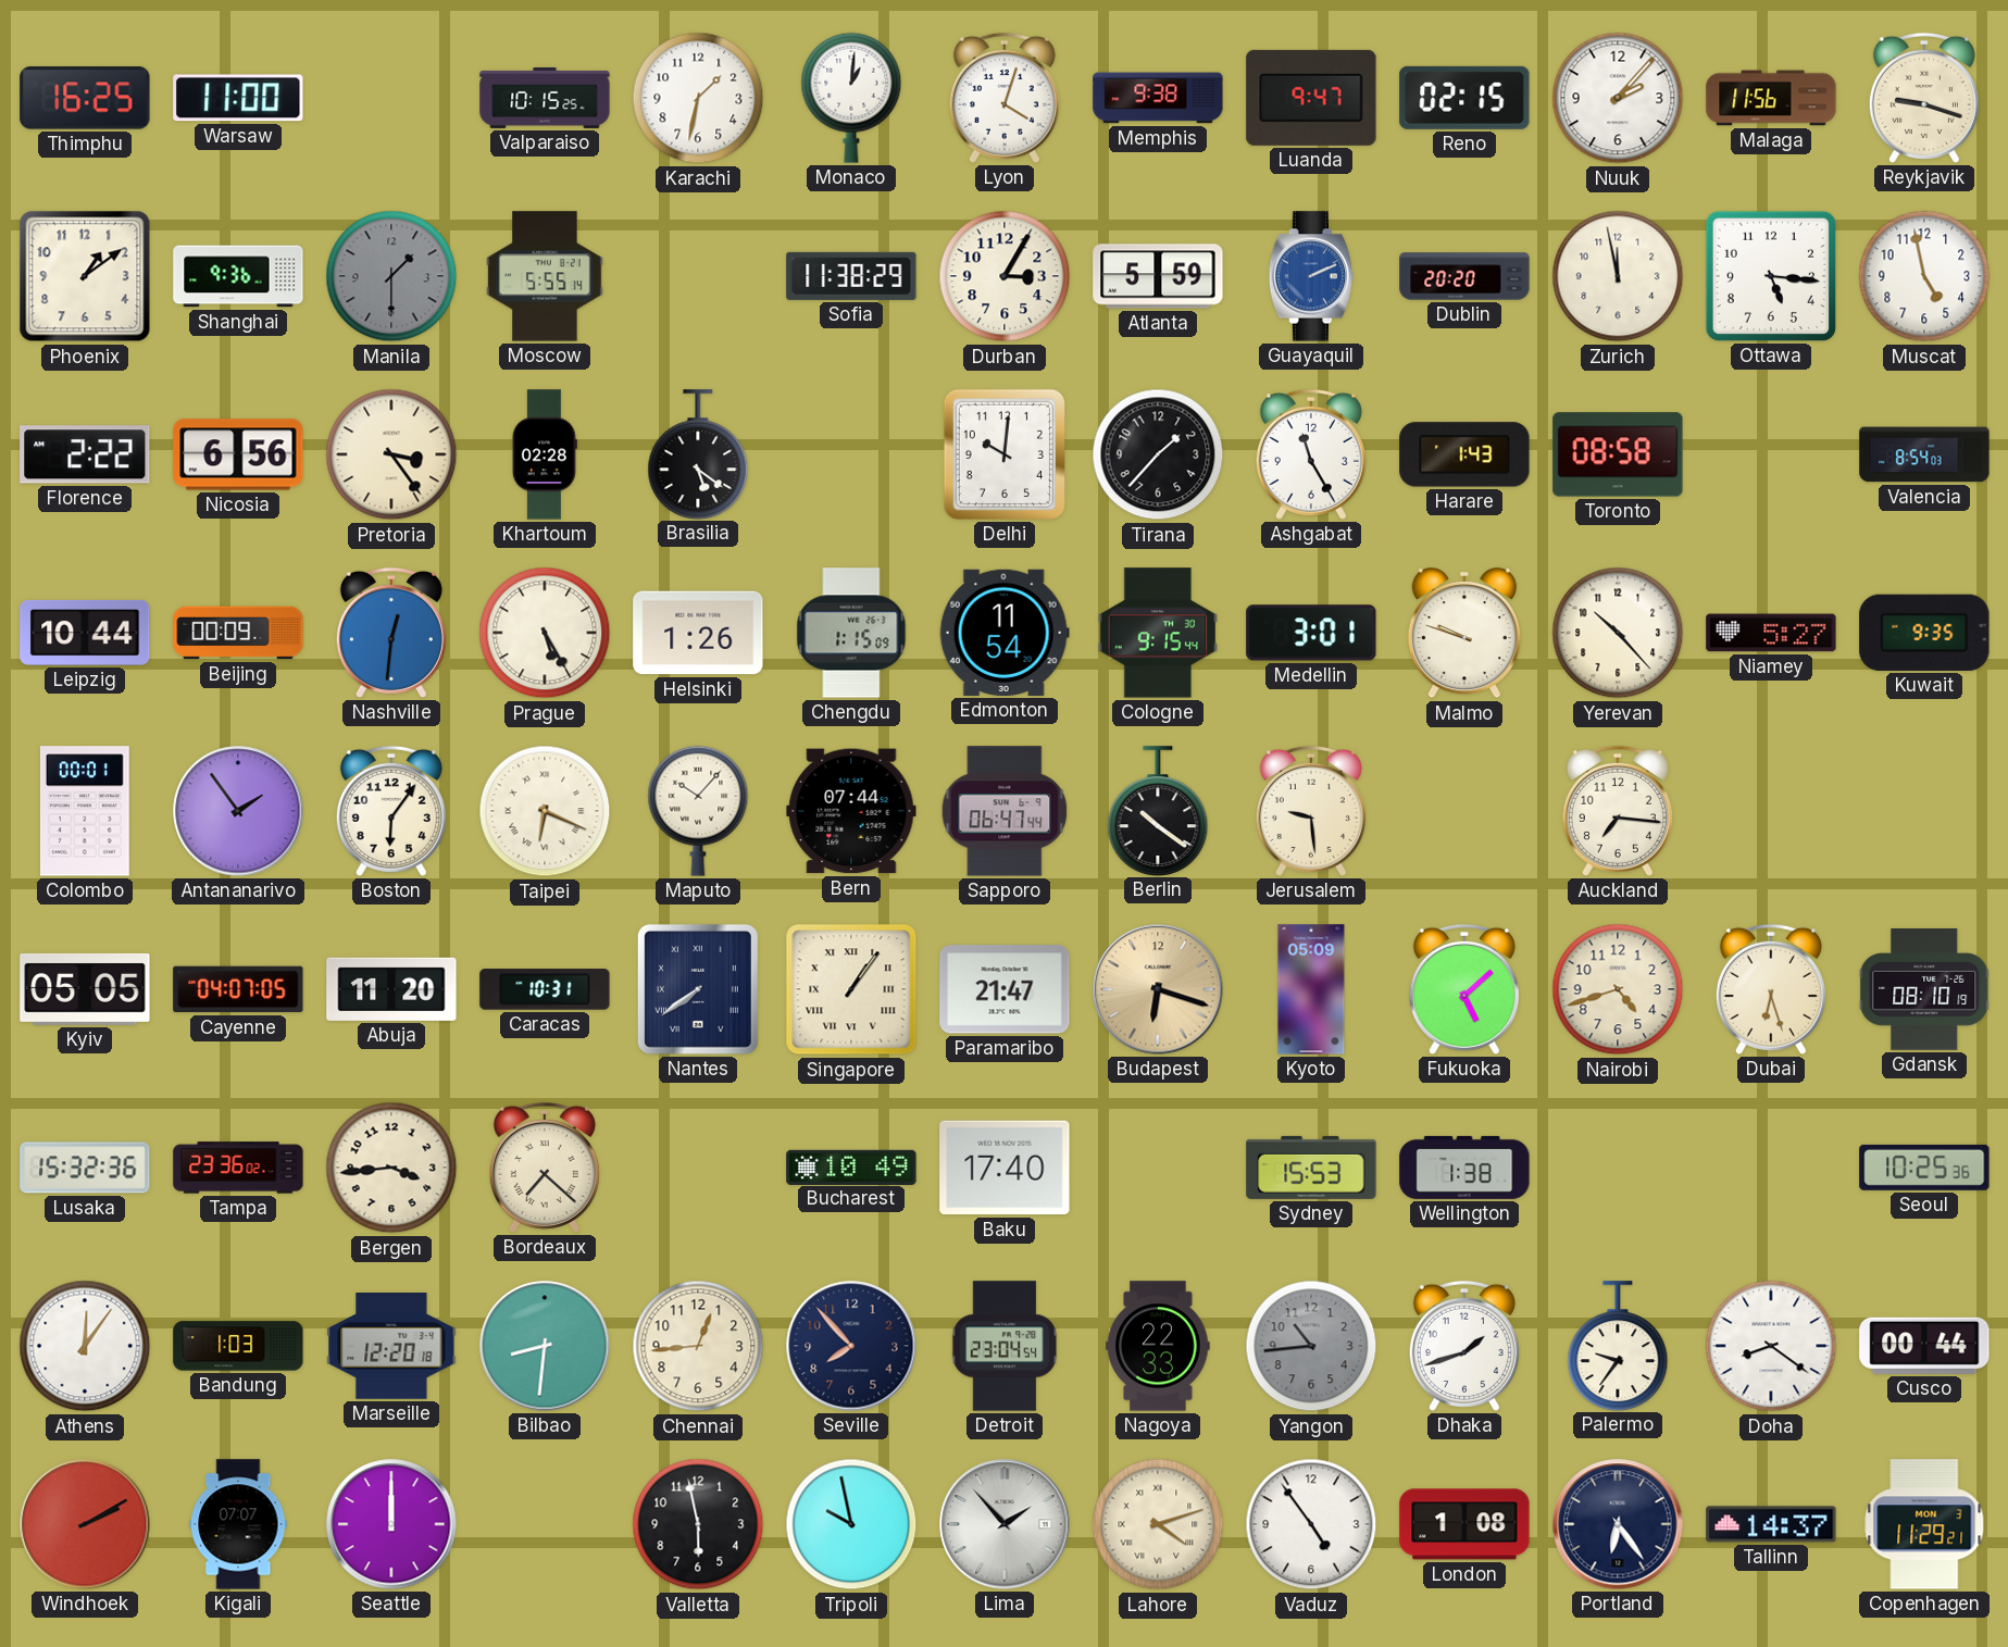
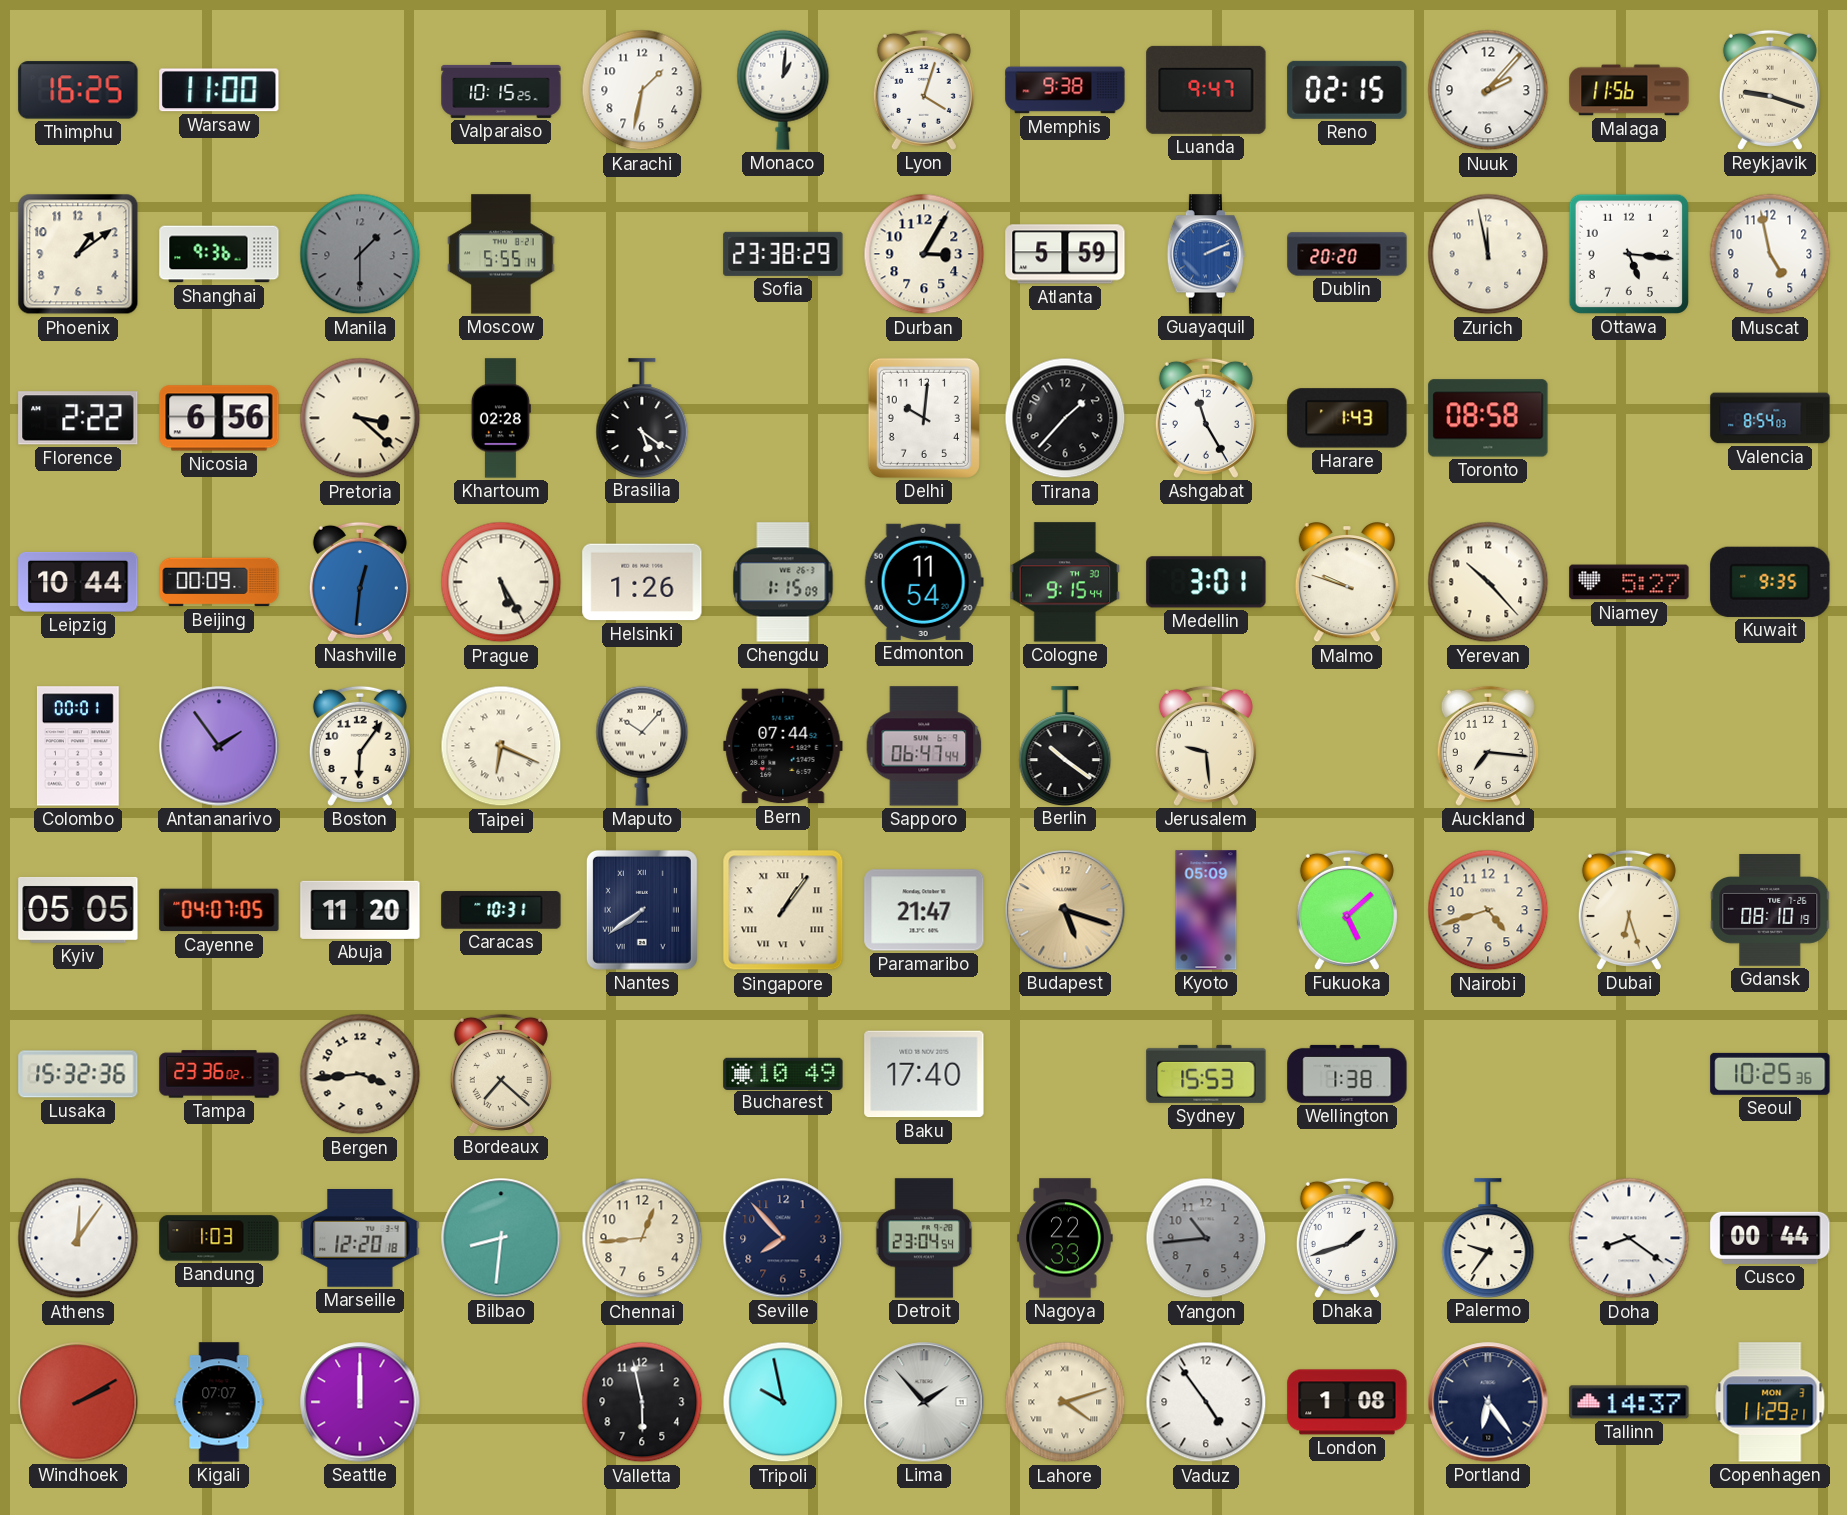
Sofia: 11:38 -> 23:38
Pretoria: 3:24 -> 3:22
Budapest: 6:18 -> 5:18
